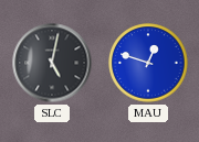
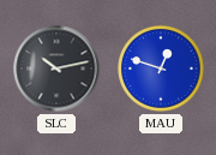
SLC: 5:02 -> 10:13
